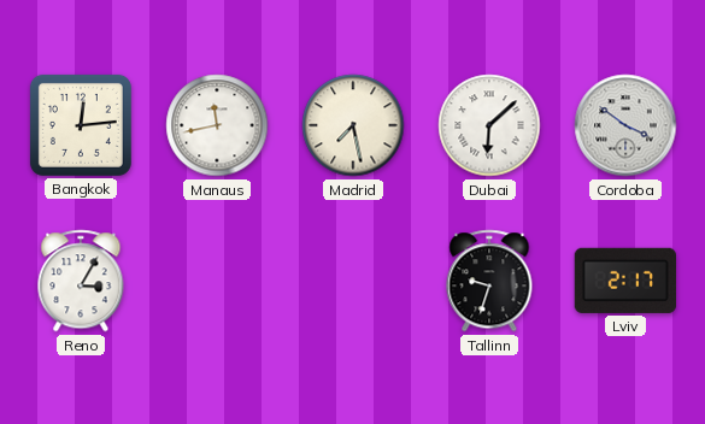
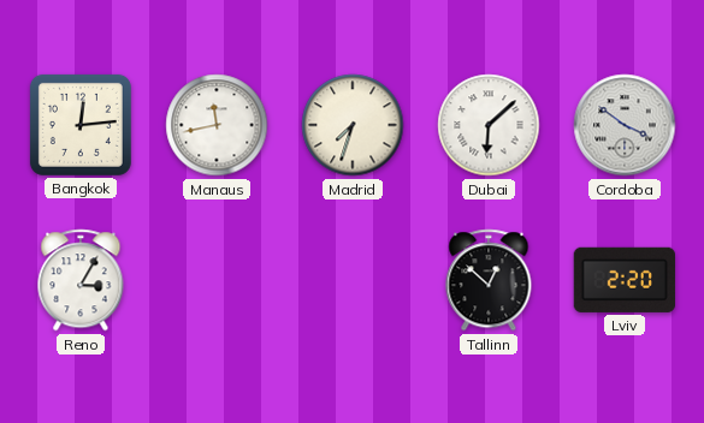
Madrid: 7:28 -> 7:33
Tallinn: 9:33 -> 12:52
Lviv: 2:17 -> 2:20
